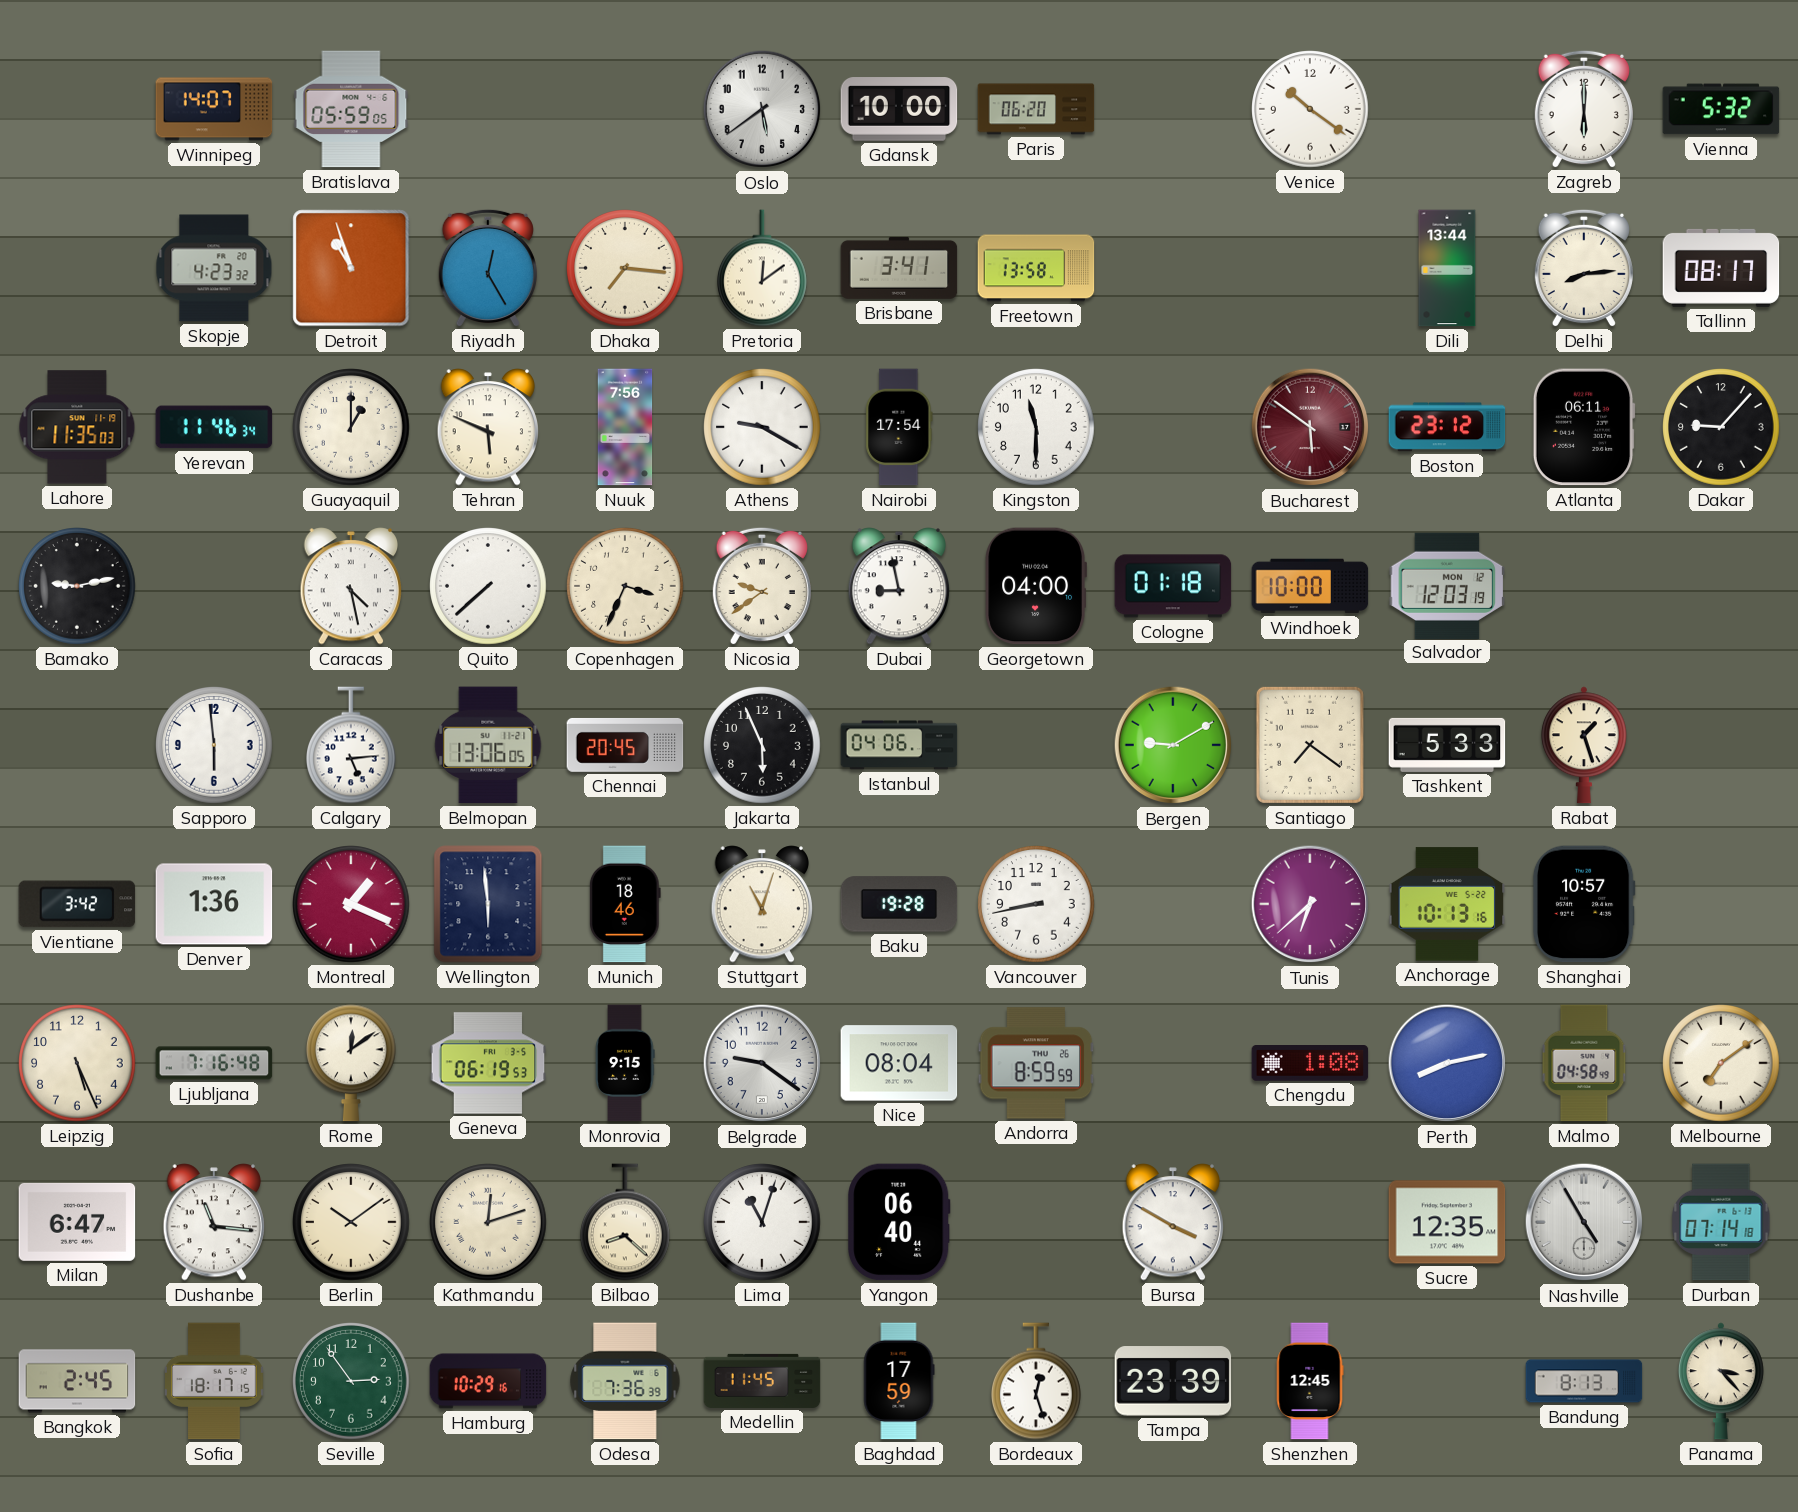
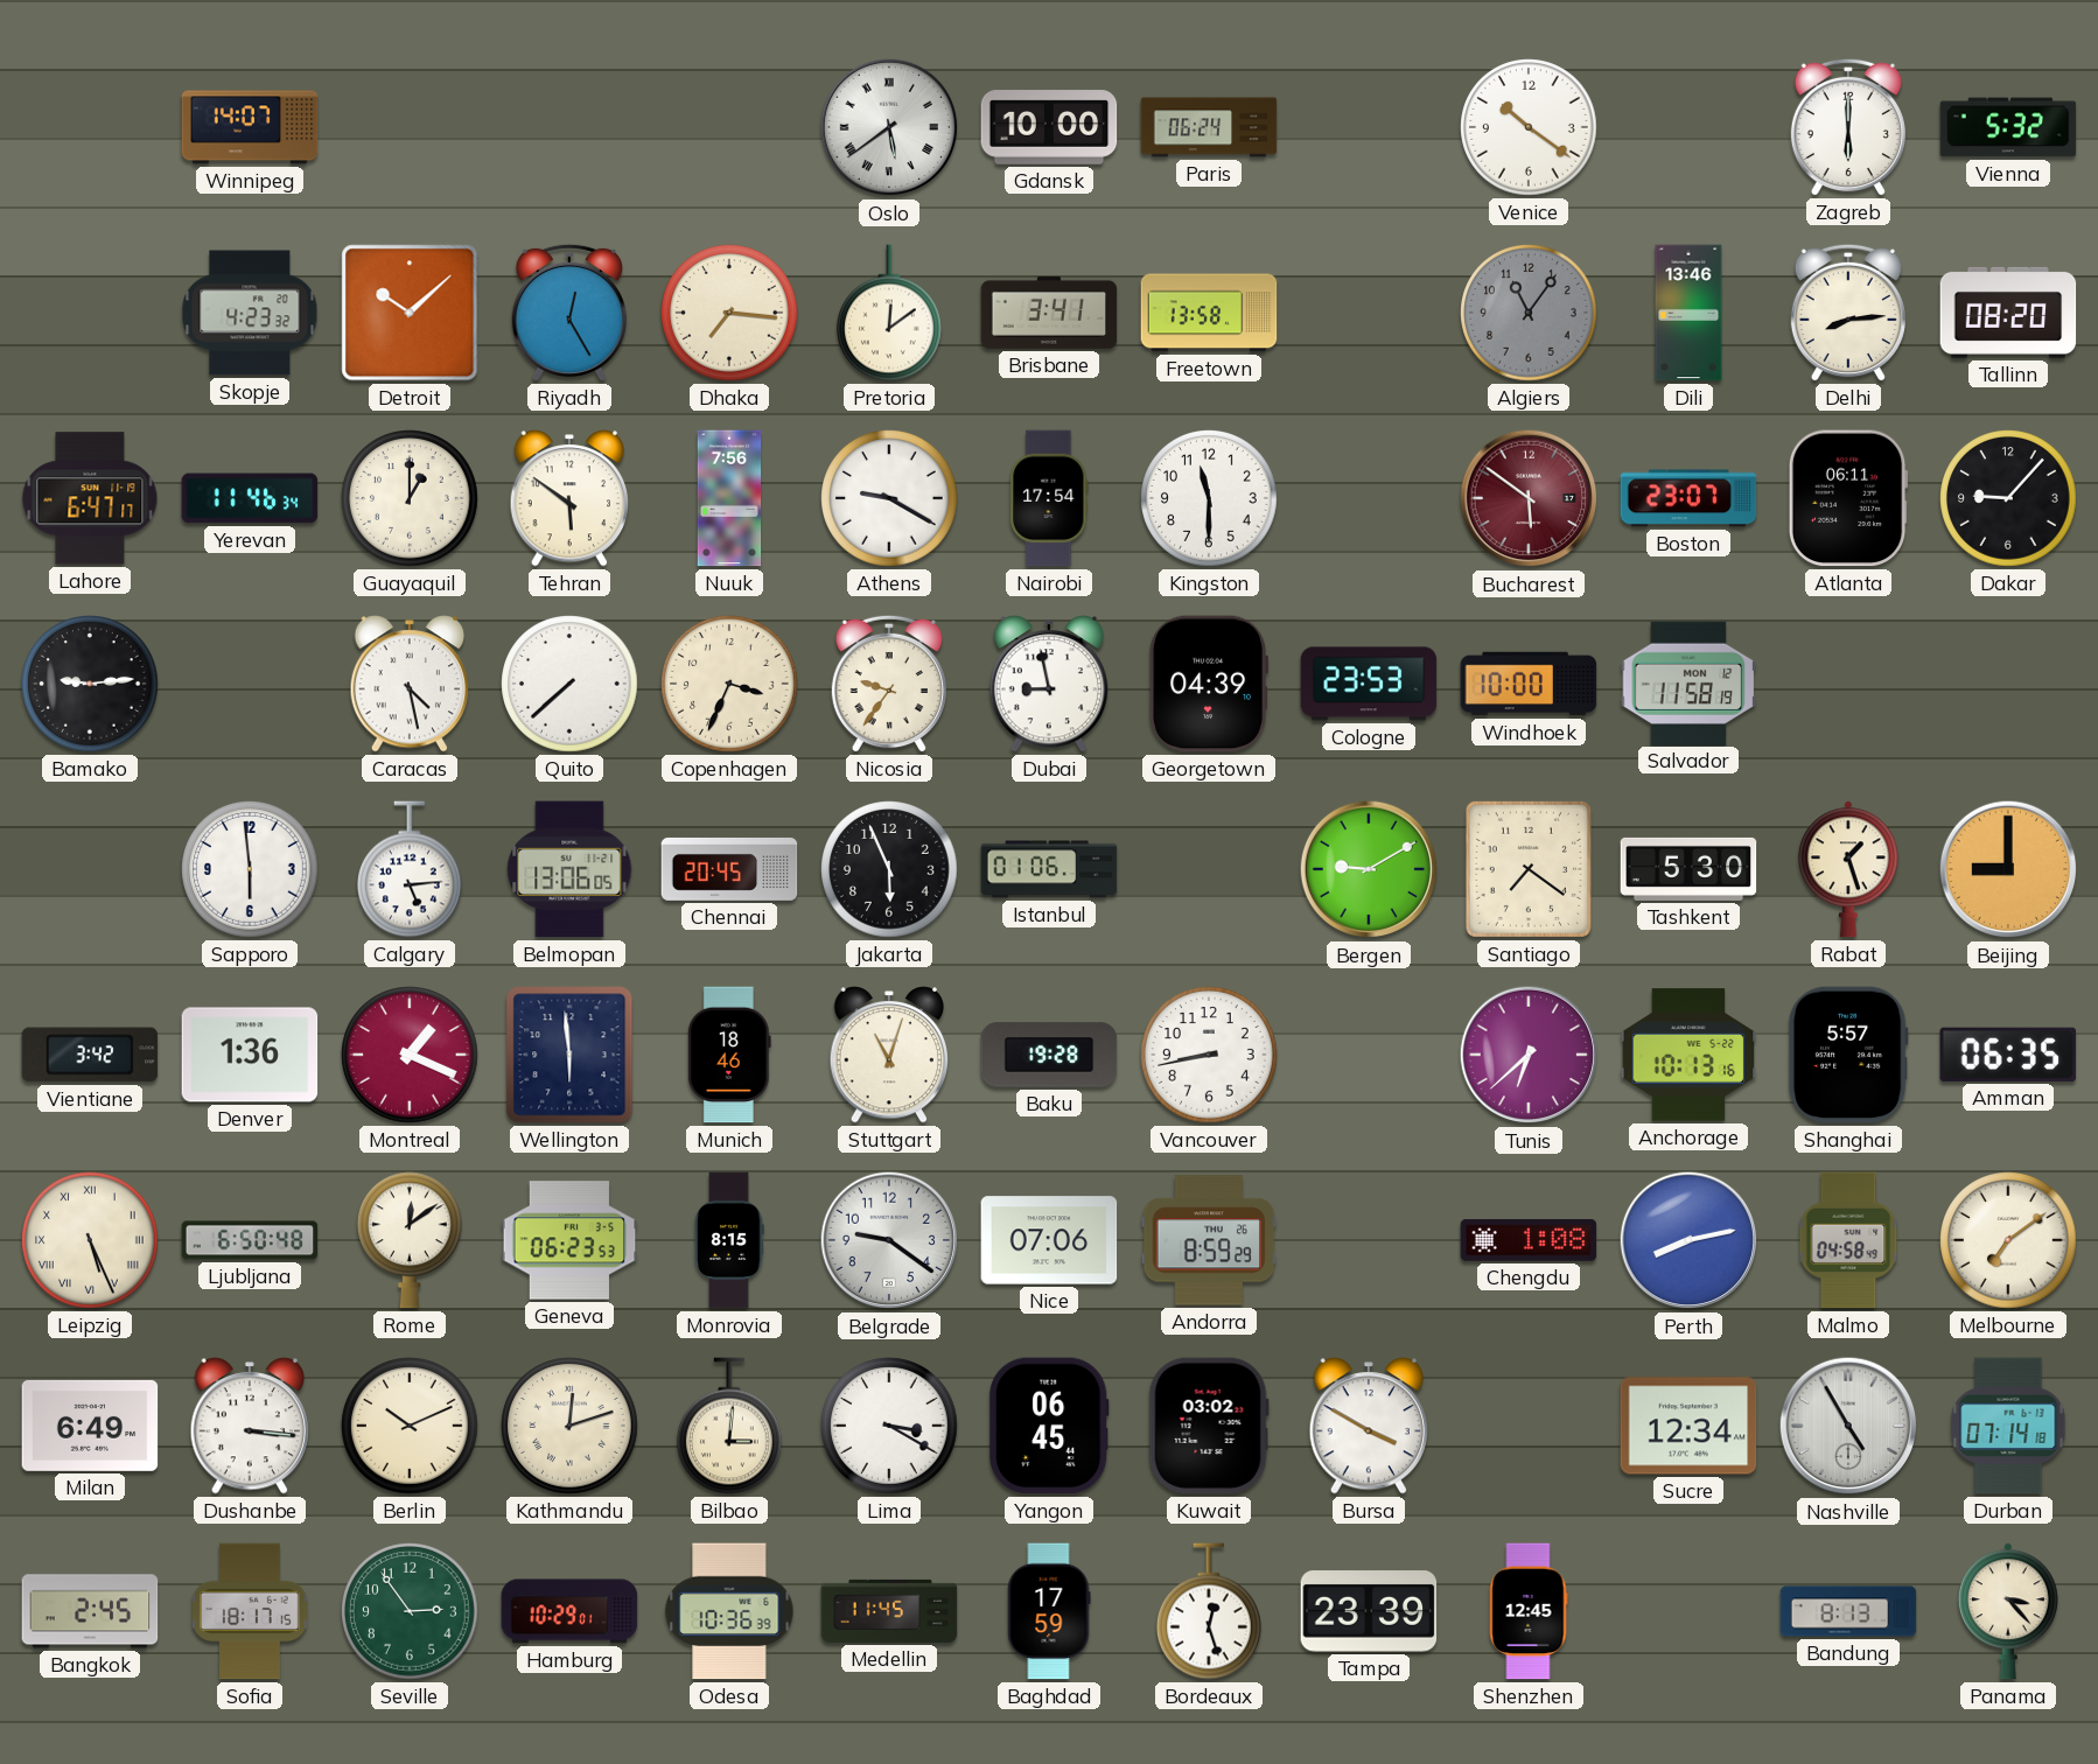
Bratislava: 05:59 -> none
Oslo numerals: Arabic -> Roman
Paris: 06:20 -> 06:24
Detroit: 10:57 -> 10:08
Algiers: none -> 11:06
Dili: 13:44 -> 13:46
Tallinn: 08:17 -> 08:20
Lahore: 11:35 -> 6:47
Tehran: 5:49 -> 5:51
Boston: 23:12 -> 23:07
Bamako: 9:13 -> 9:14
Nicosia: 9:39 -> 9:36
Georgetown: 04:00 -> 04:39
Cologne: 01:18 -> 23:53
Salvador: 12:03 -> 11:58
Istanbul: 04:06 -> 01:06
Tashkent: 5:33 -> 5:30
Beijing: none -> 9:00
Shanghai: 10:57 -> 5:57
Amman: none -> 06:35
Leipzig numerals: Arabic -> Roman
Ljubljana: 7:16 -> 6:50
Geneva: 06:19 -> 06:23
Monrovia: 9:15 -> 8:15
Nice: 08:04 -> 07:06
Andorra: 8:59:59 -> 8:59:29
Milan: 6:47 -> 6:49
Dushanbe: 11:16 -> 3:16
Berlin: 10:09 -> 10:11
Bilbao: 8:22 -> 3:01
Lima: 11:03 -> 3:20
Yangon: 06:40 -> 06:45
Kuwait: none -> 03:02
Sucre: 12:35 -> 12:34
Hamburg: 10:29:16 -> 10:29:01
Odesa: 7:36 -> 10:36
